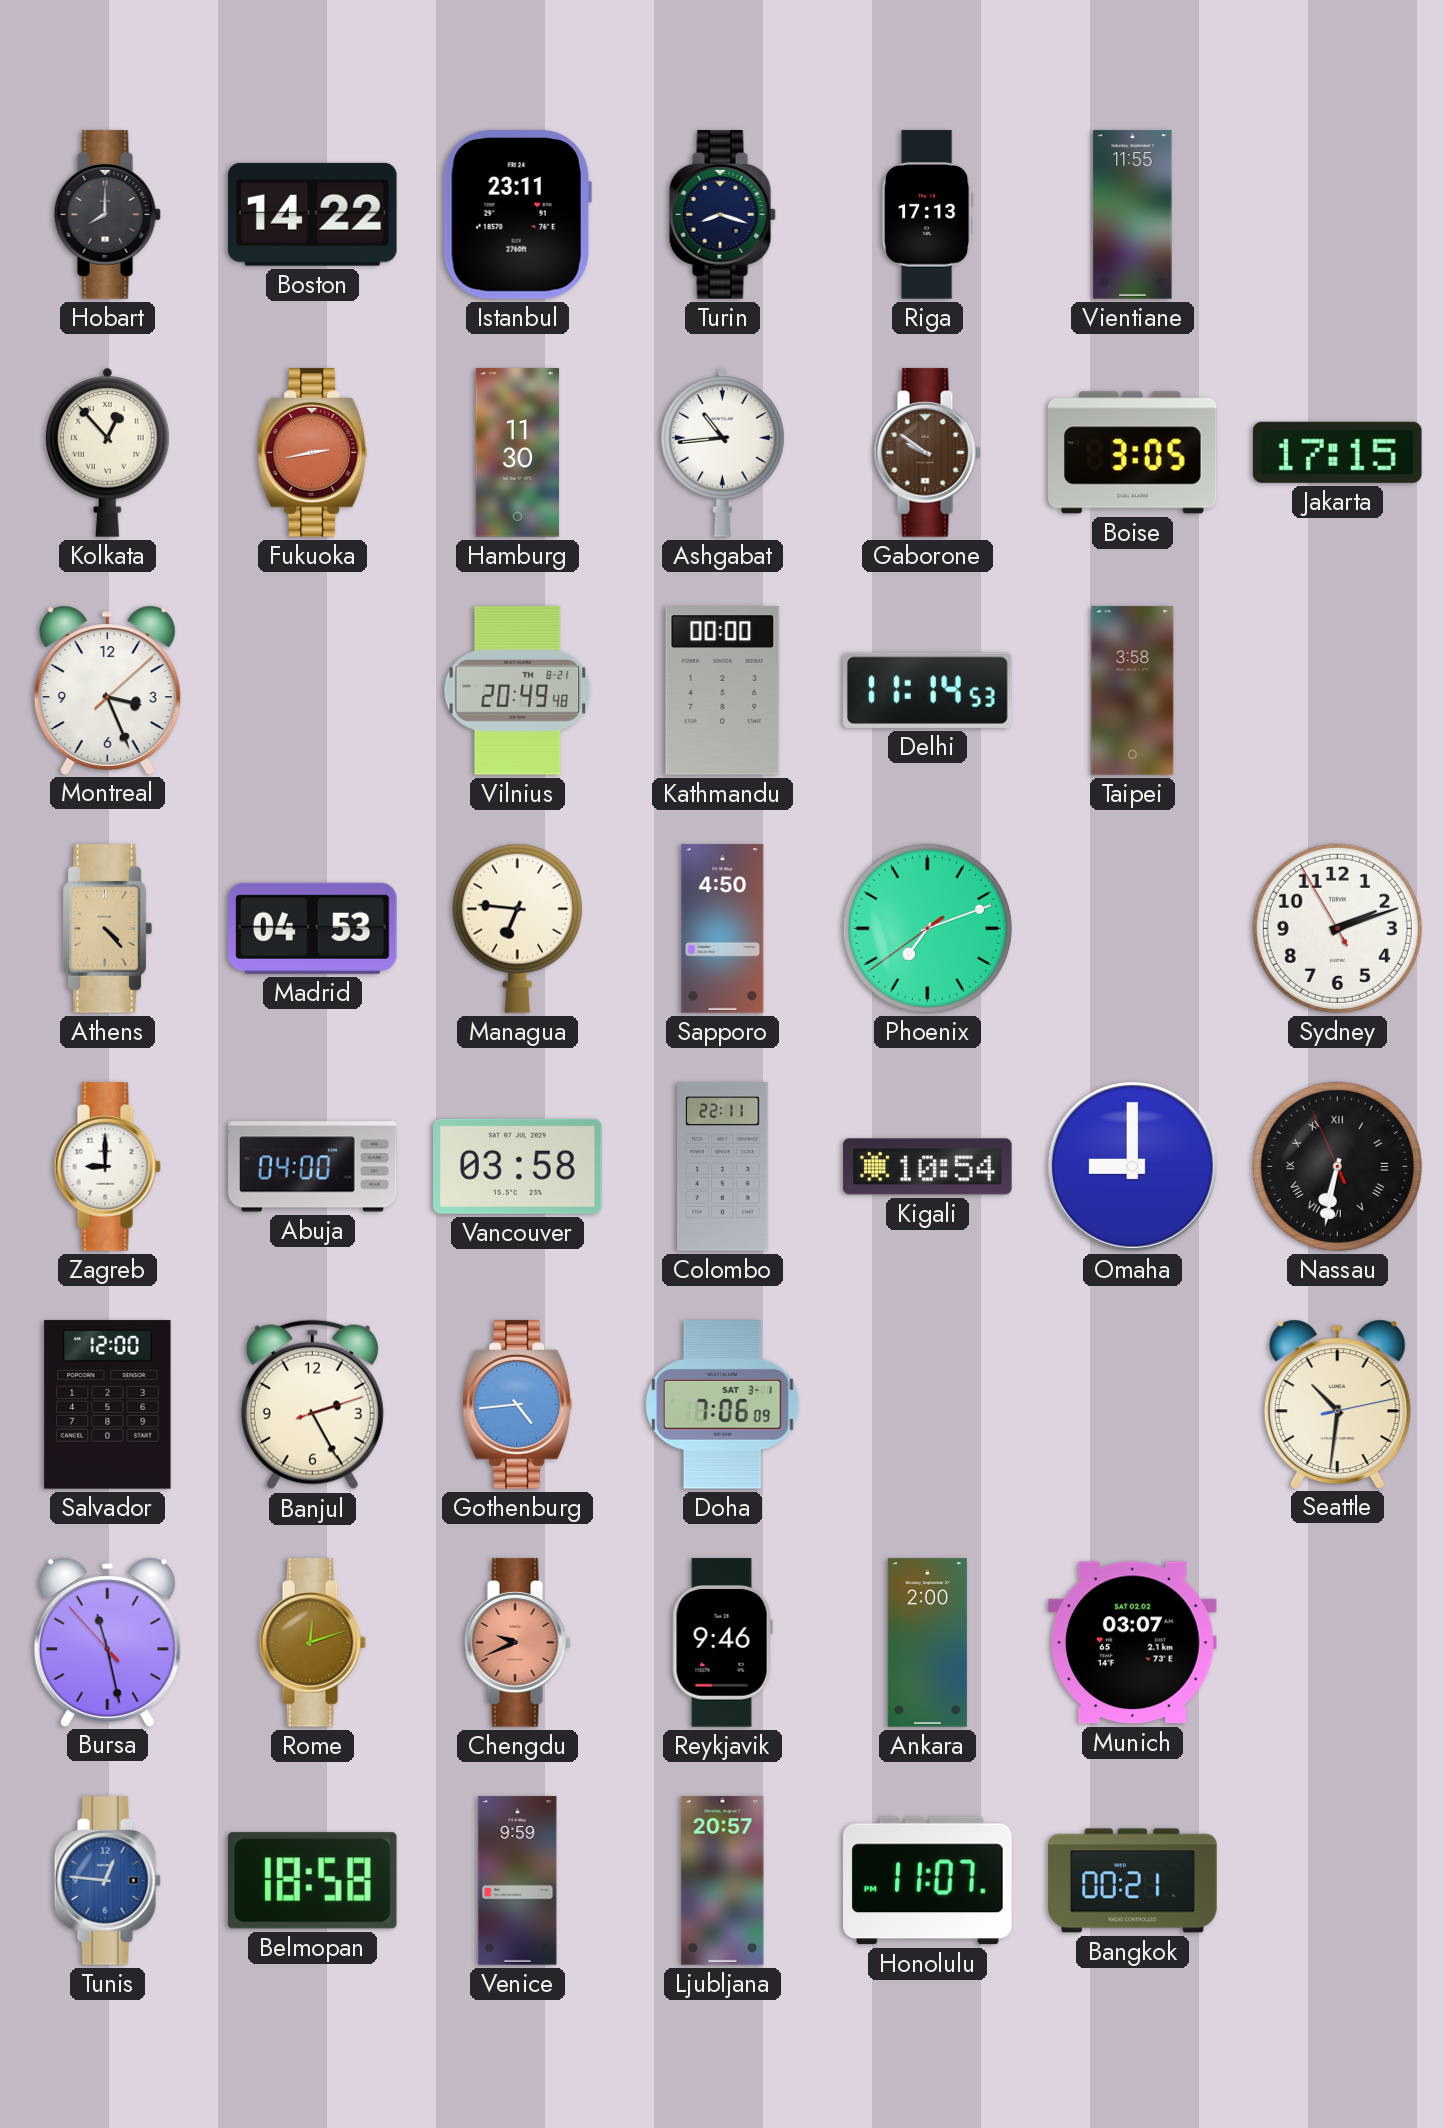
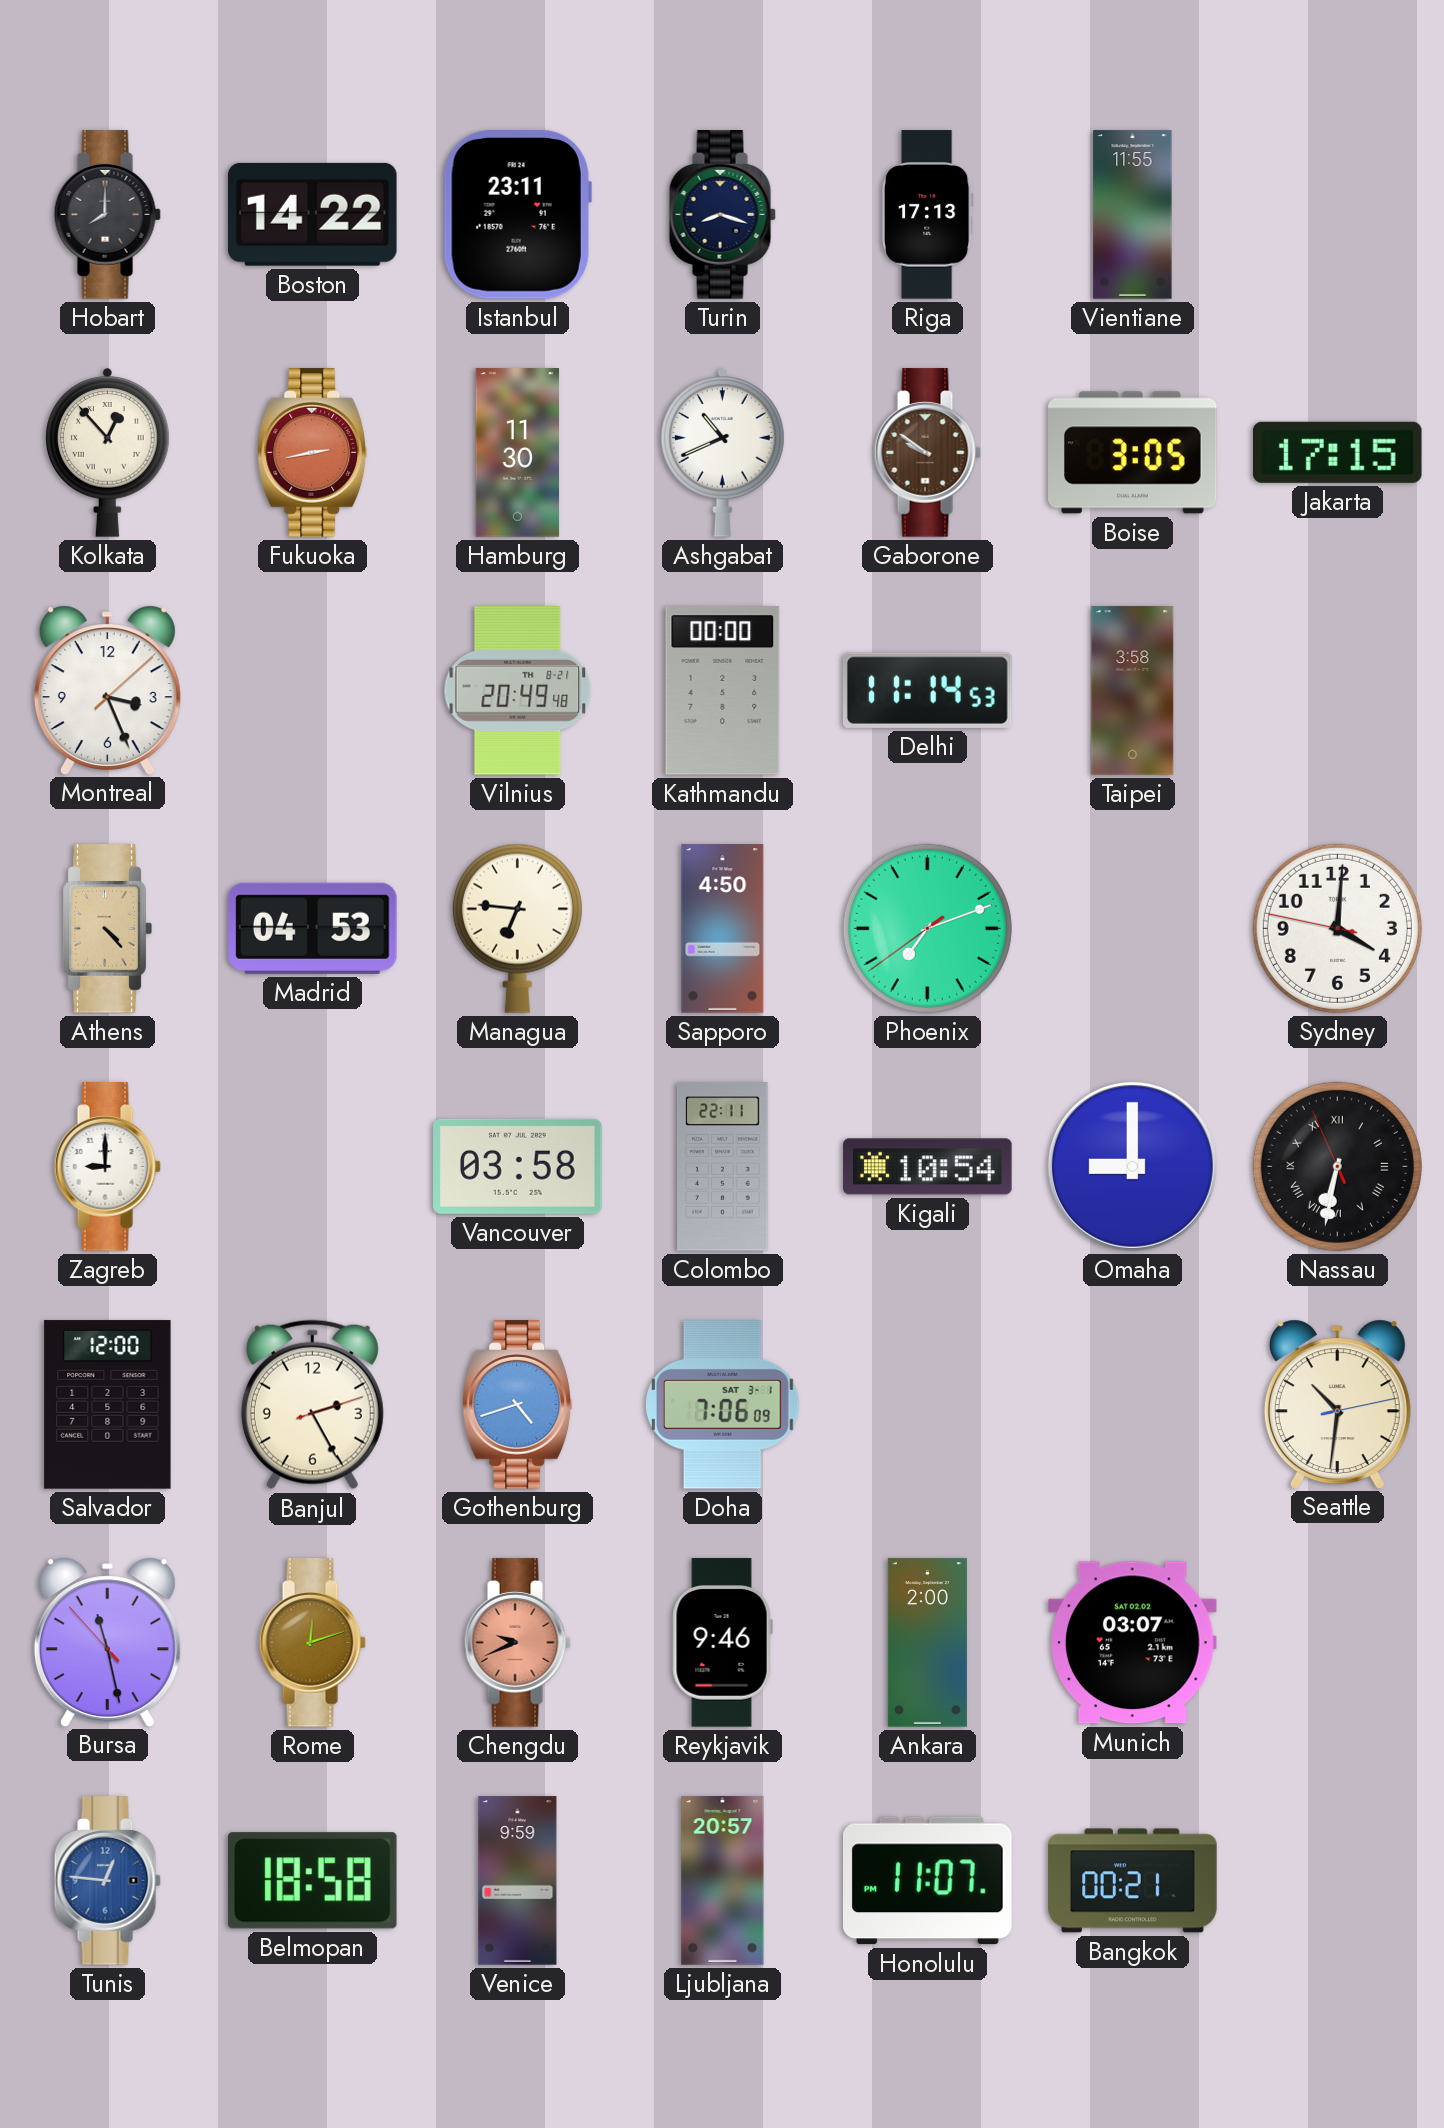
Ashgabat: 10:44 -> 10:41
Sydney: 2:11 -> 4:00
Abuja: 04:00 -> none
Gothenburg: 4:44 -> 4:42
